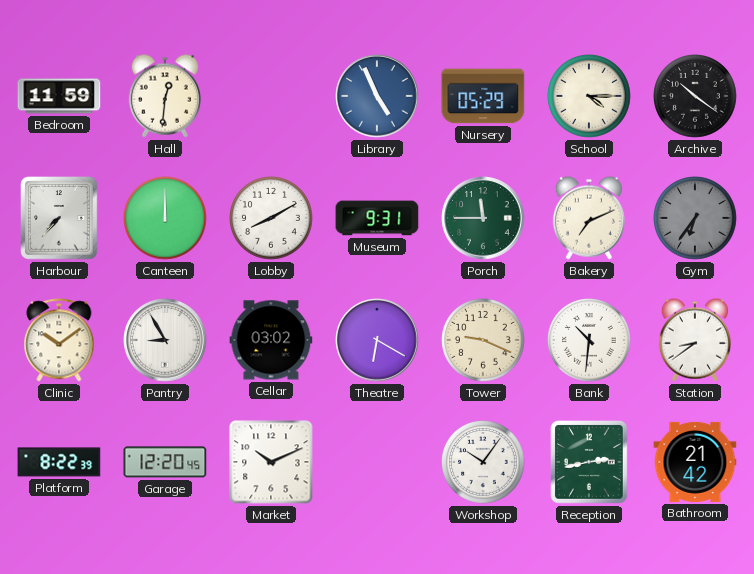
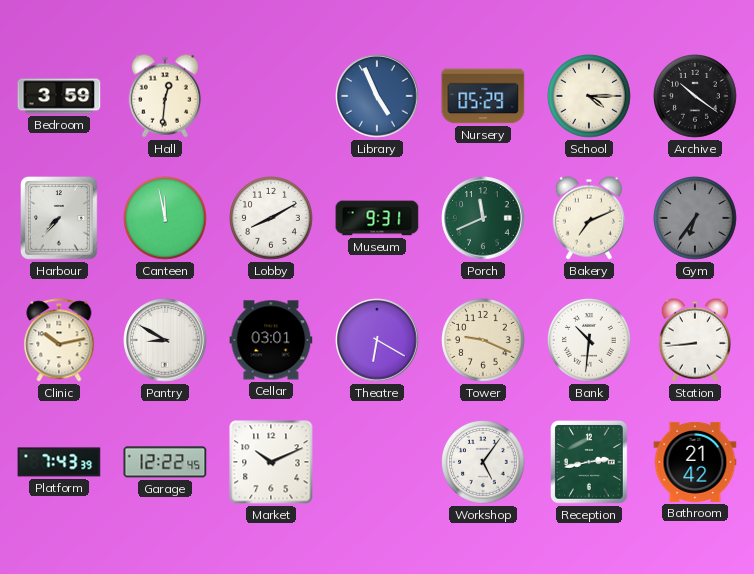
Bedroom: 11:59 -> 3:59
Canteen: 12:00 -> 11:58
Porch: 11:45 -> 11:41
Clinic: 10:09 -> 10:13
Pantry: 8:55 -> 8:50
Cellar: 03:02 -> 03:01
Station: 8:39 -> 8:44
Platform: 8:22 -> 7:43
Garage: 12:20 -> 12:22
Workshop: 10:06 -> 5:06
